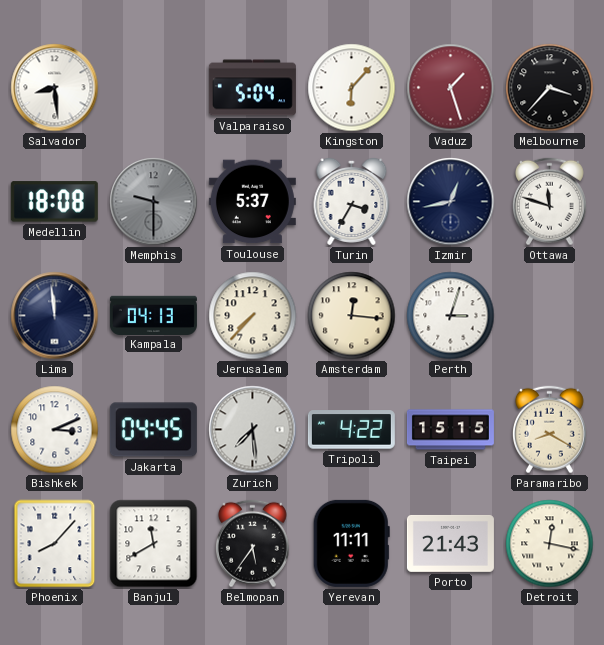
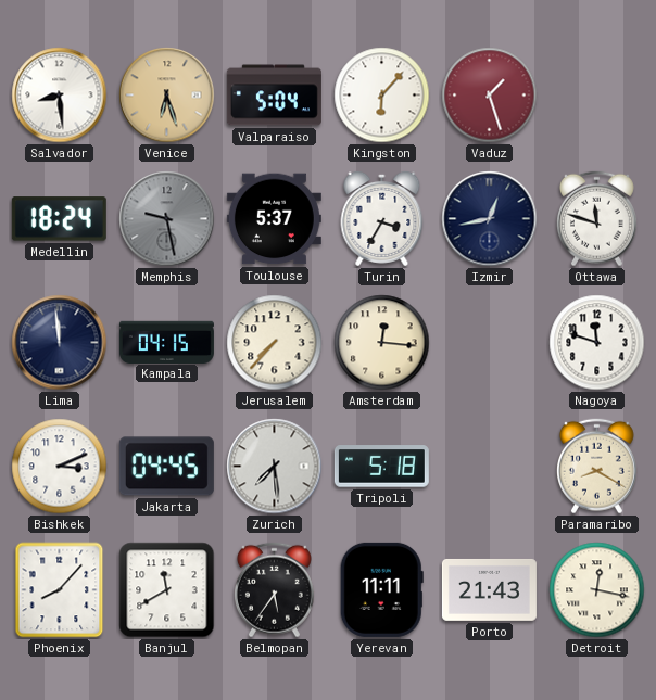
Venice: none -> 6:27
Melbourne: 3:37 -> none
Medellin: 18:08 -> 18:24
Memphis: 9:30 -> 9:28
Kampala: 04:13 -> 04:15
Perth: 3:03 -> none
Nagoya: none -> 11:48
Tripoli: 4:22 -> 5:18
Taipei: 15:15 -> none
